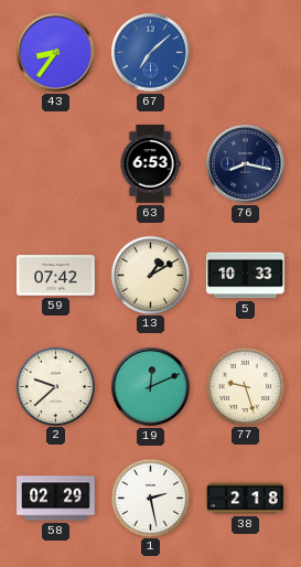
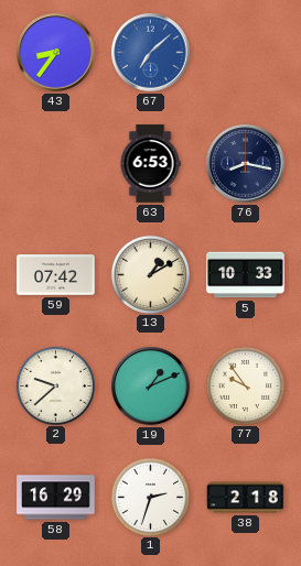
19: 12:11 -> 1:11
77: 9:27 -> 9:54
58: 02:29 -> 16:29
1: 2:28 -> 2:33
